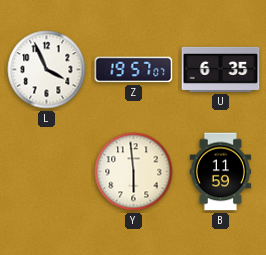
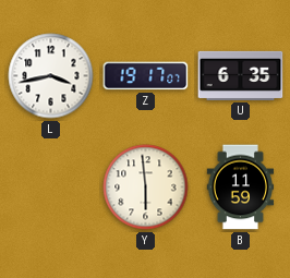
L: 3:56 -> 3:43
Z: 19:57 -> 19:17
